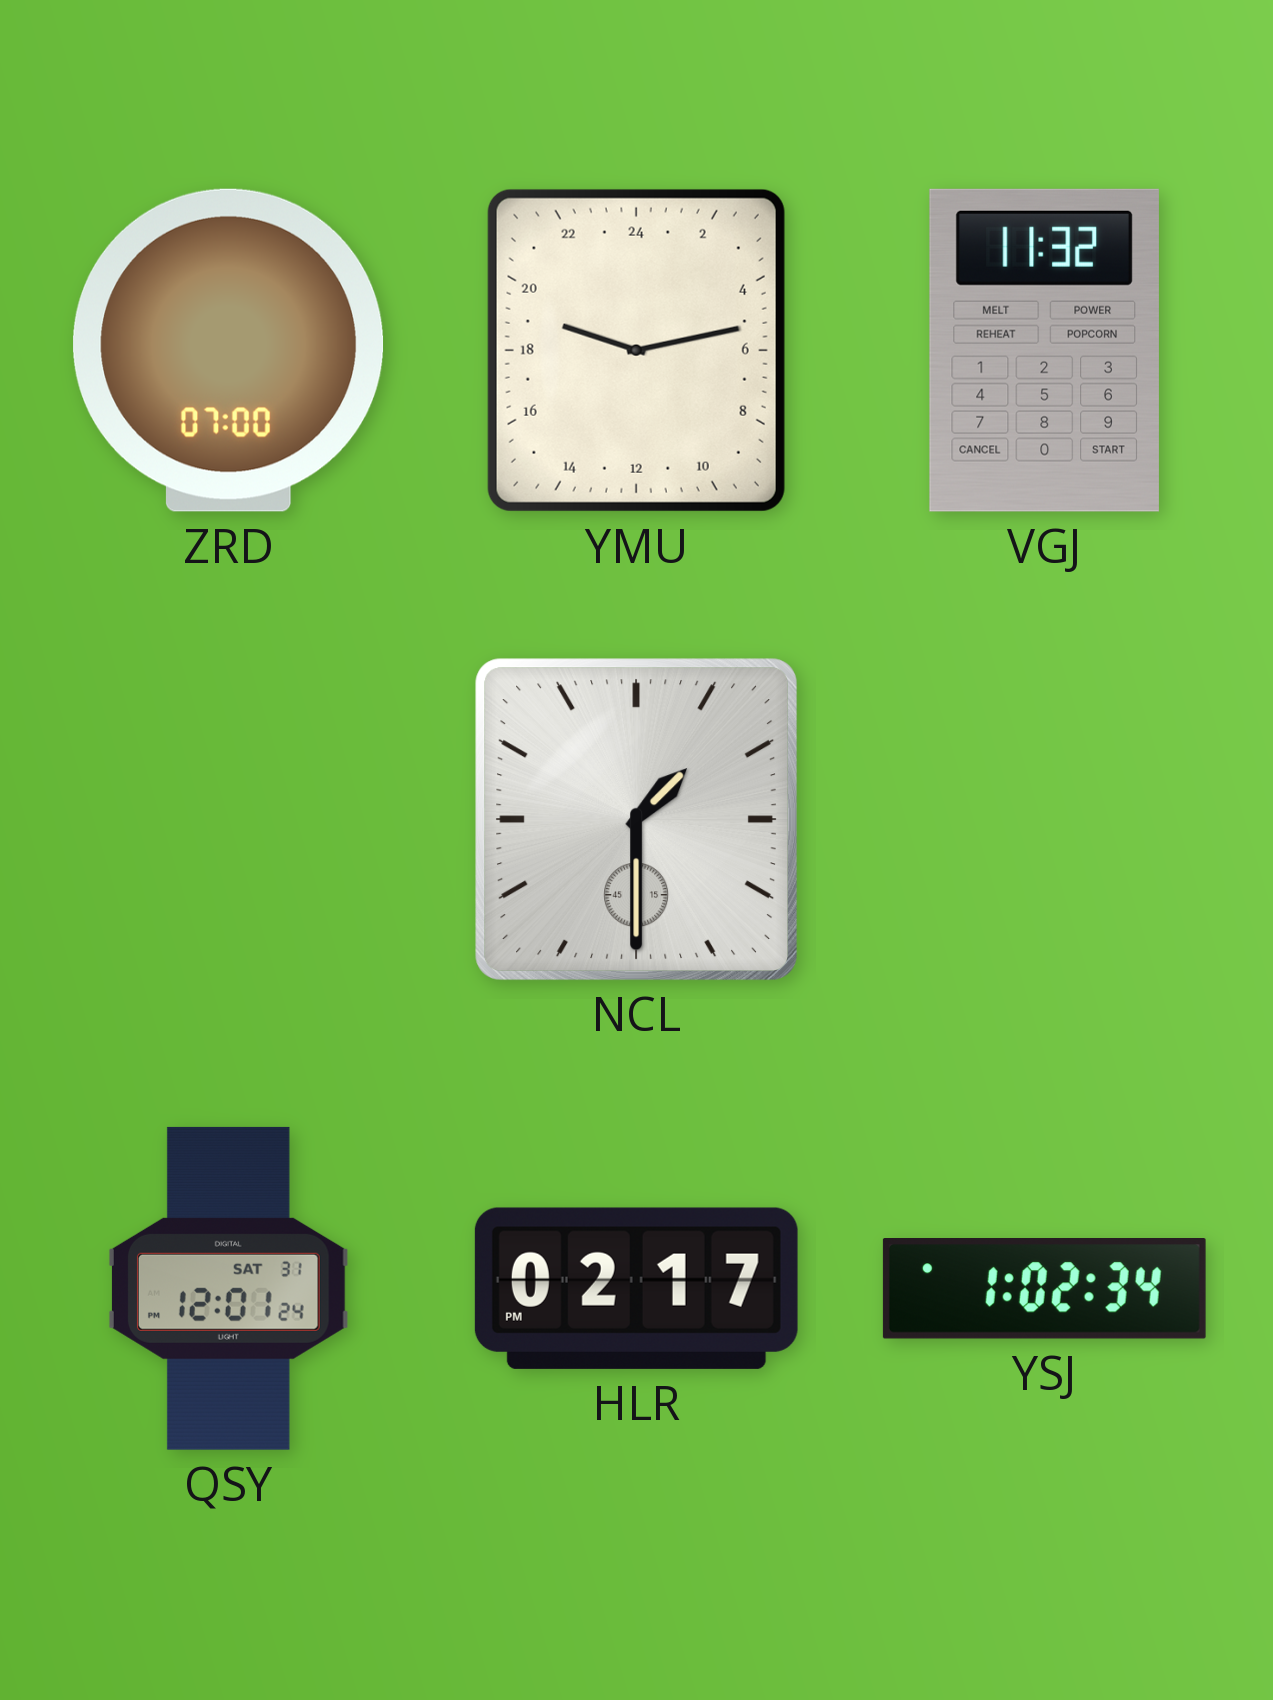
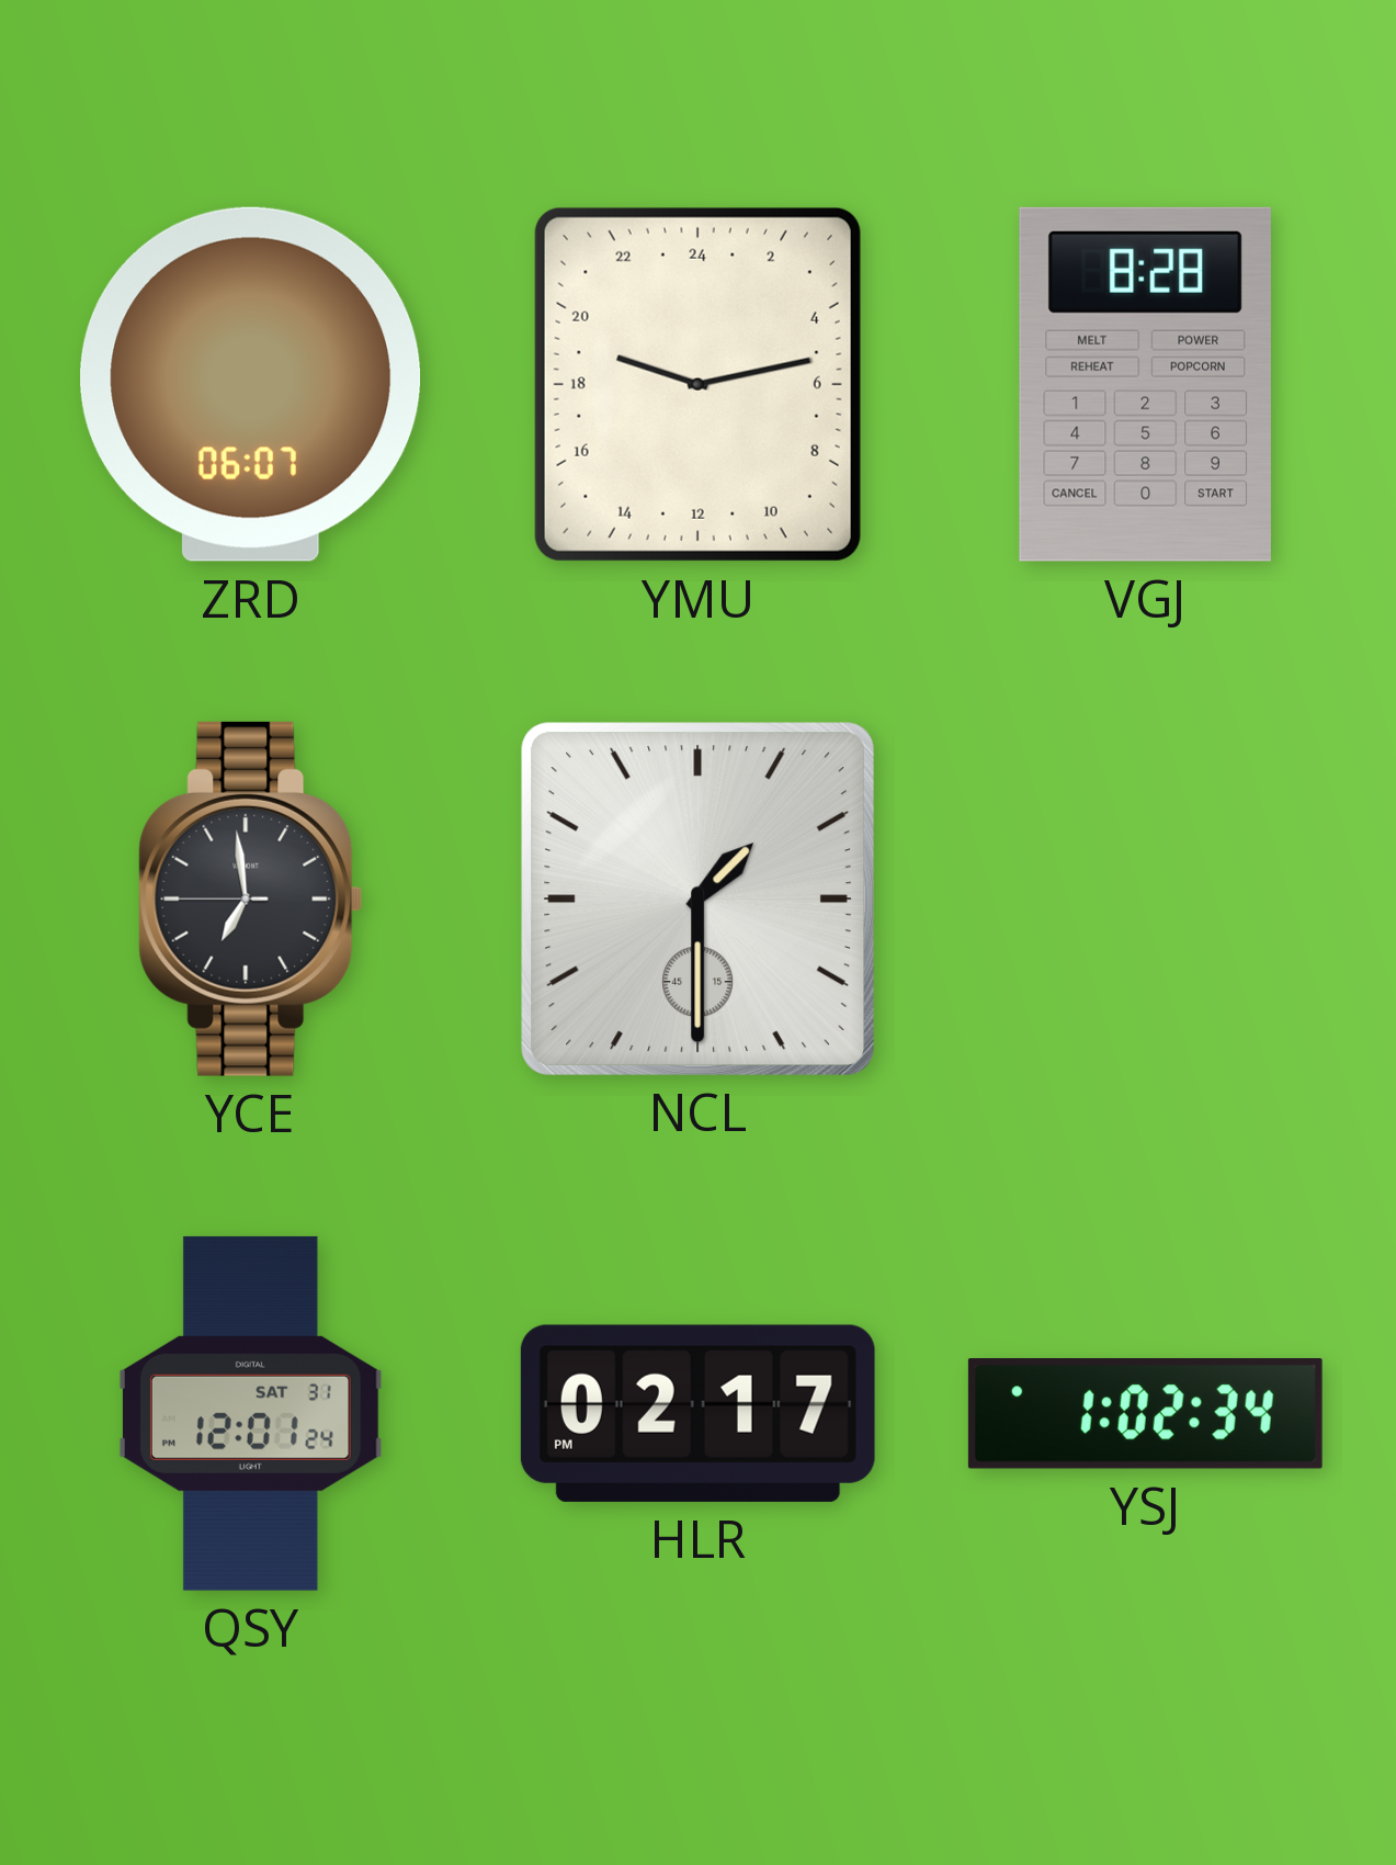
ZRD: 07:00 -> 06:07
VGJ: 11:32 -> 8:28
YCE: none -> 6:58
